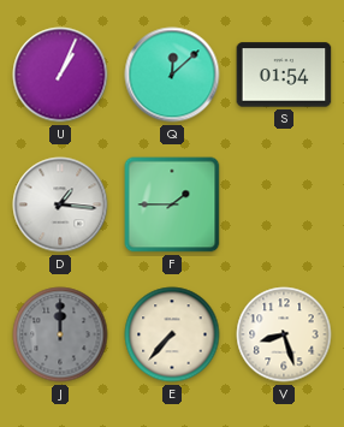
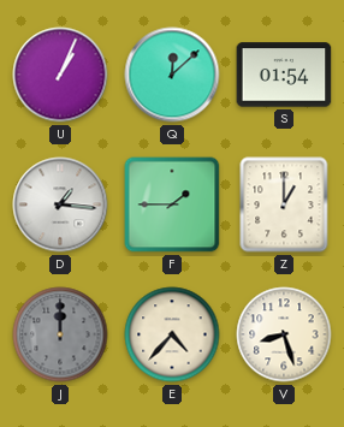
Z: none -> 1:00
E: 7:37 -> 4:37
